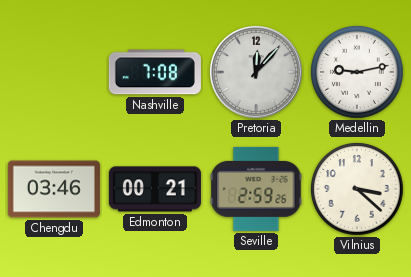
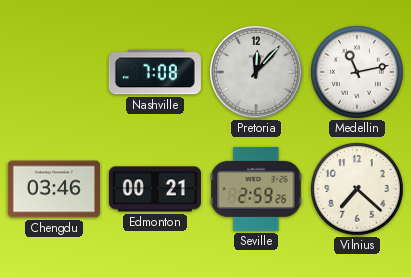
Medellin: 9:13 -> 11:13
Vilnius: 3:22 -> 7:22
